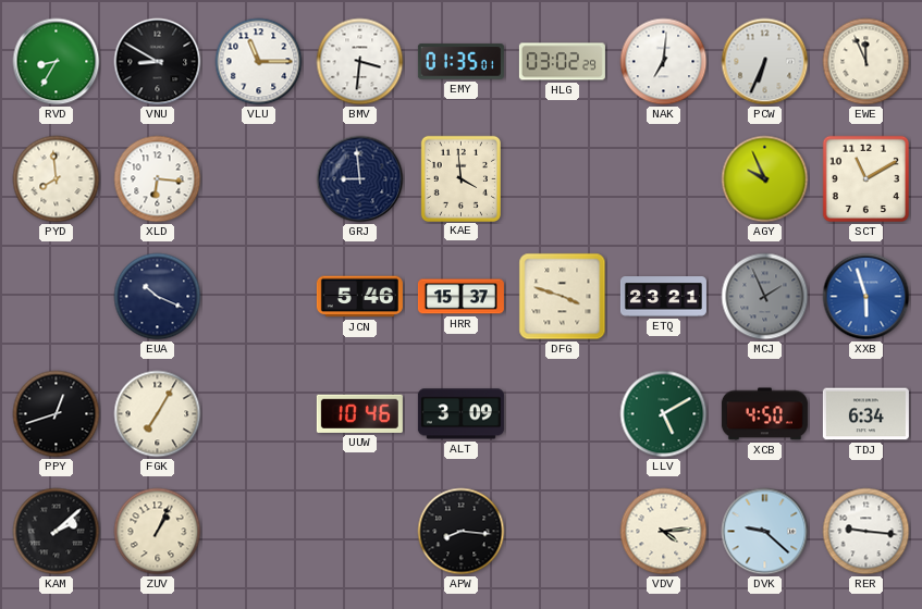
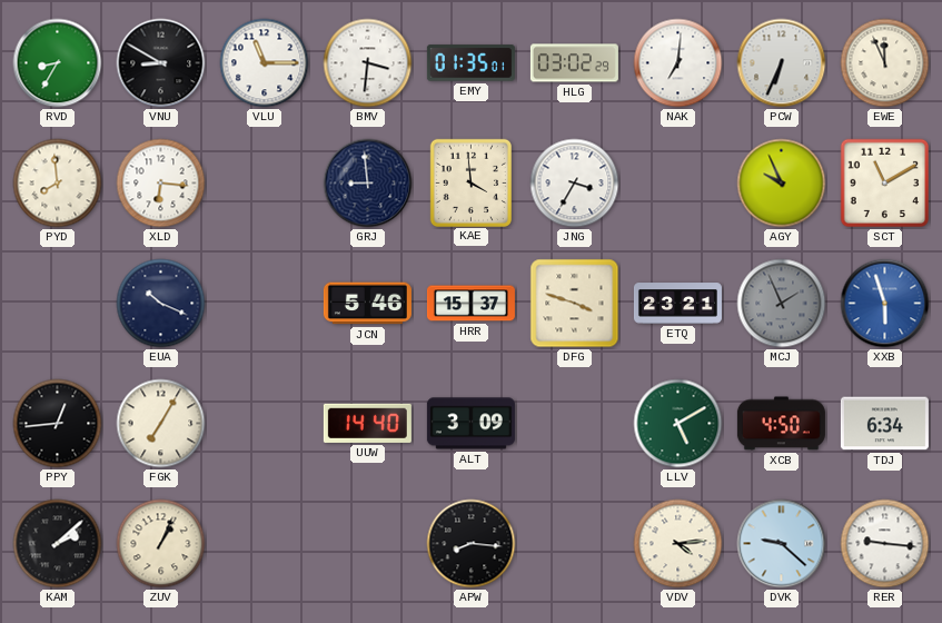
JNG: none -> 3:35
PPY: 12:42 -> 12:44
UUW: 10:46 -> 14:40
